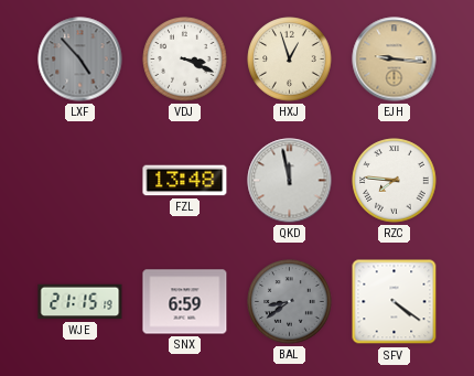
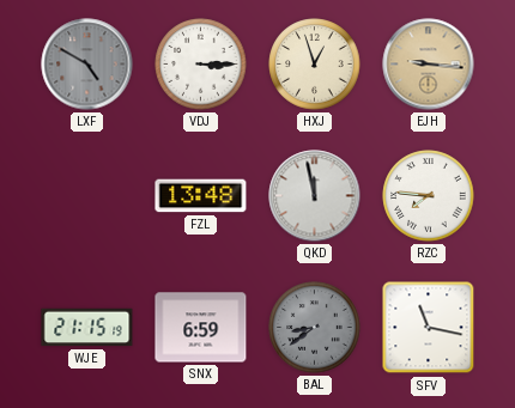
LXF: 4:53 -> 4:50
VDJ: 3:19 -> 3:15
SFV: 4:21 -> 11:17
